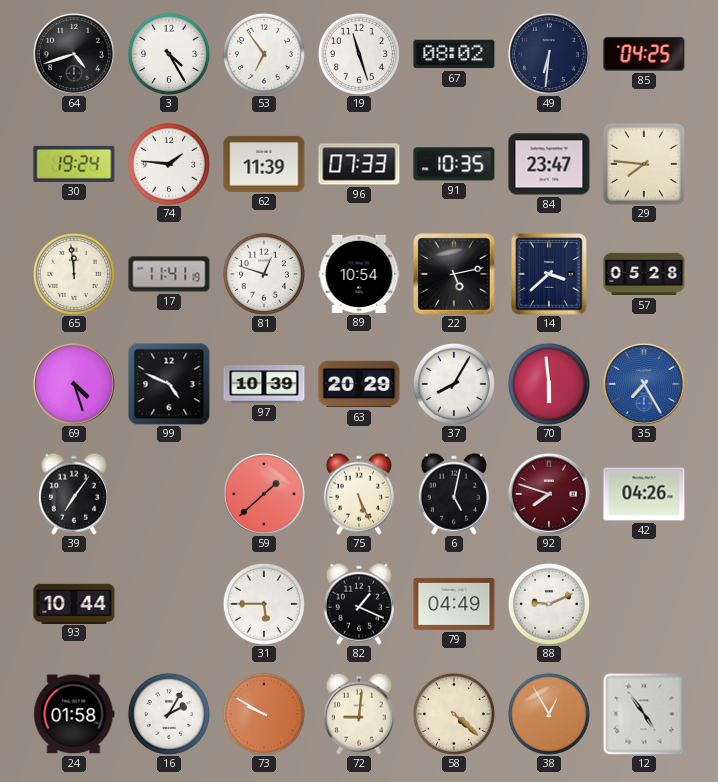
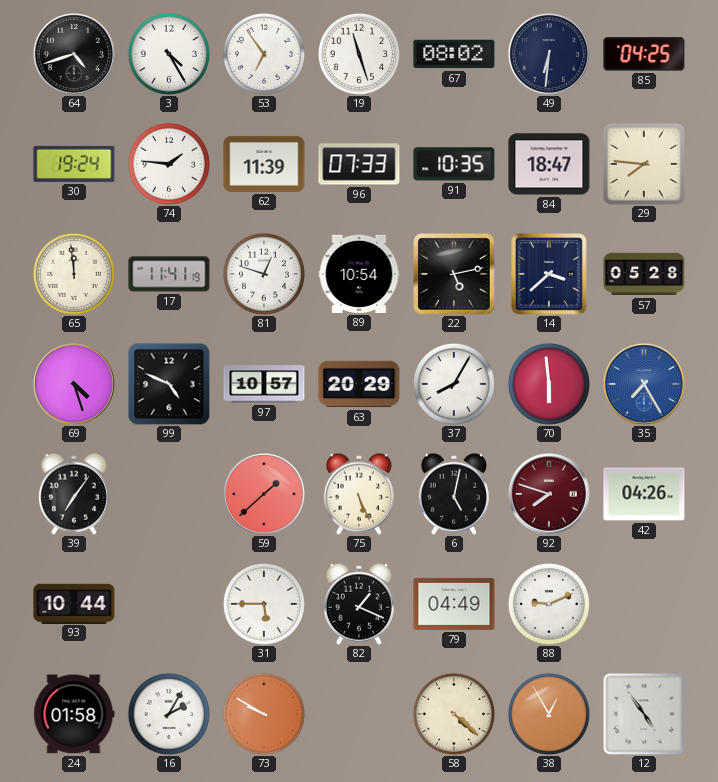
84: 23:47 -> 18:47
97: 10:39 -> 10:57
72: 9:01 -> none
